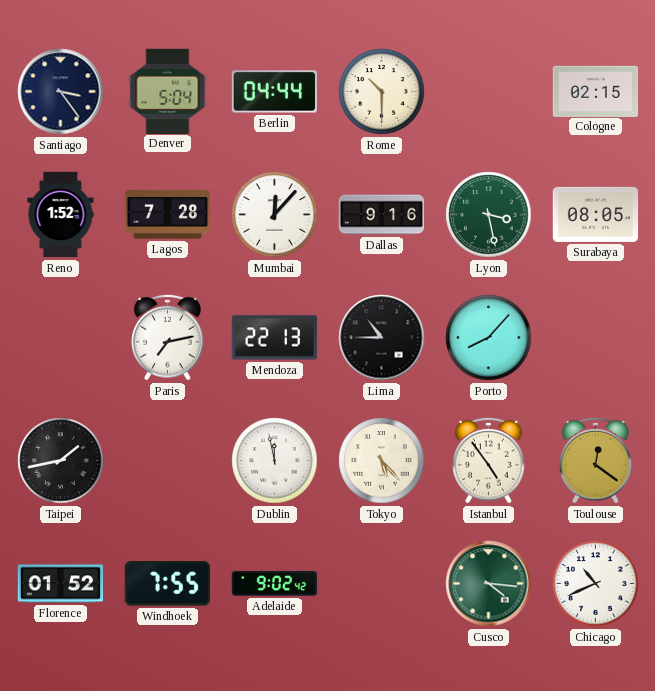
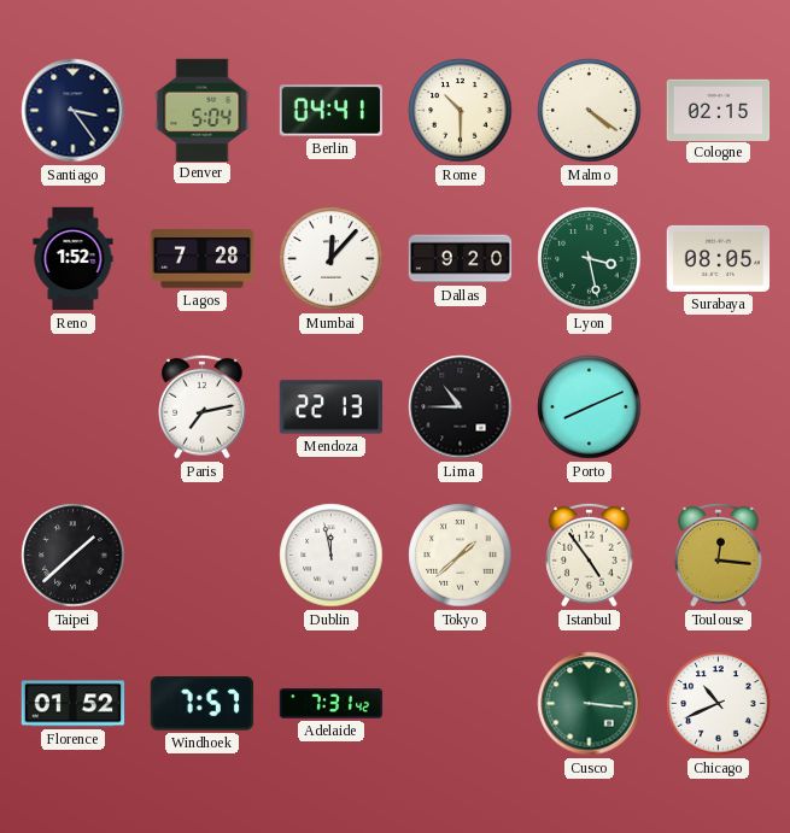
Berlin: 04:44 -> 04:41
Malmo: none -> 4:21
Dallas: 9:16 -> 9:20
Porto: 8:07 -> 8:11
Taipei: 1:43 -> 1:38
Tokyo: 5:23 -> 1:38
Toulouse: 12:21 -> 12:16
Windhoek: 7:55 -> 7:57
Adelaide: 9:02 -> 7:31
Cusco: 4:16 -> 3:16
